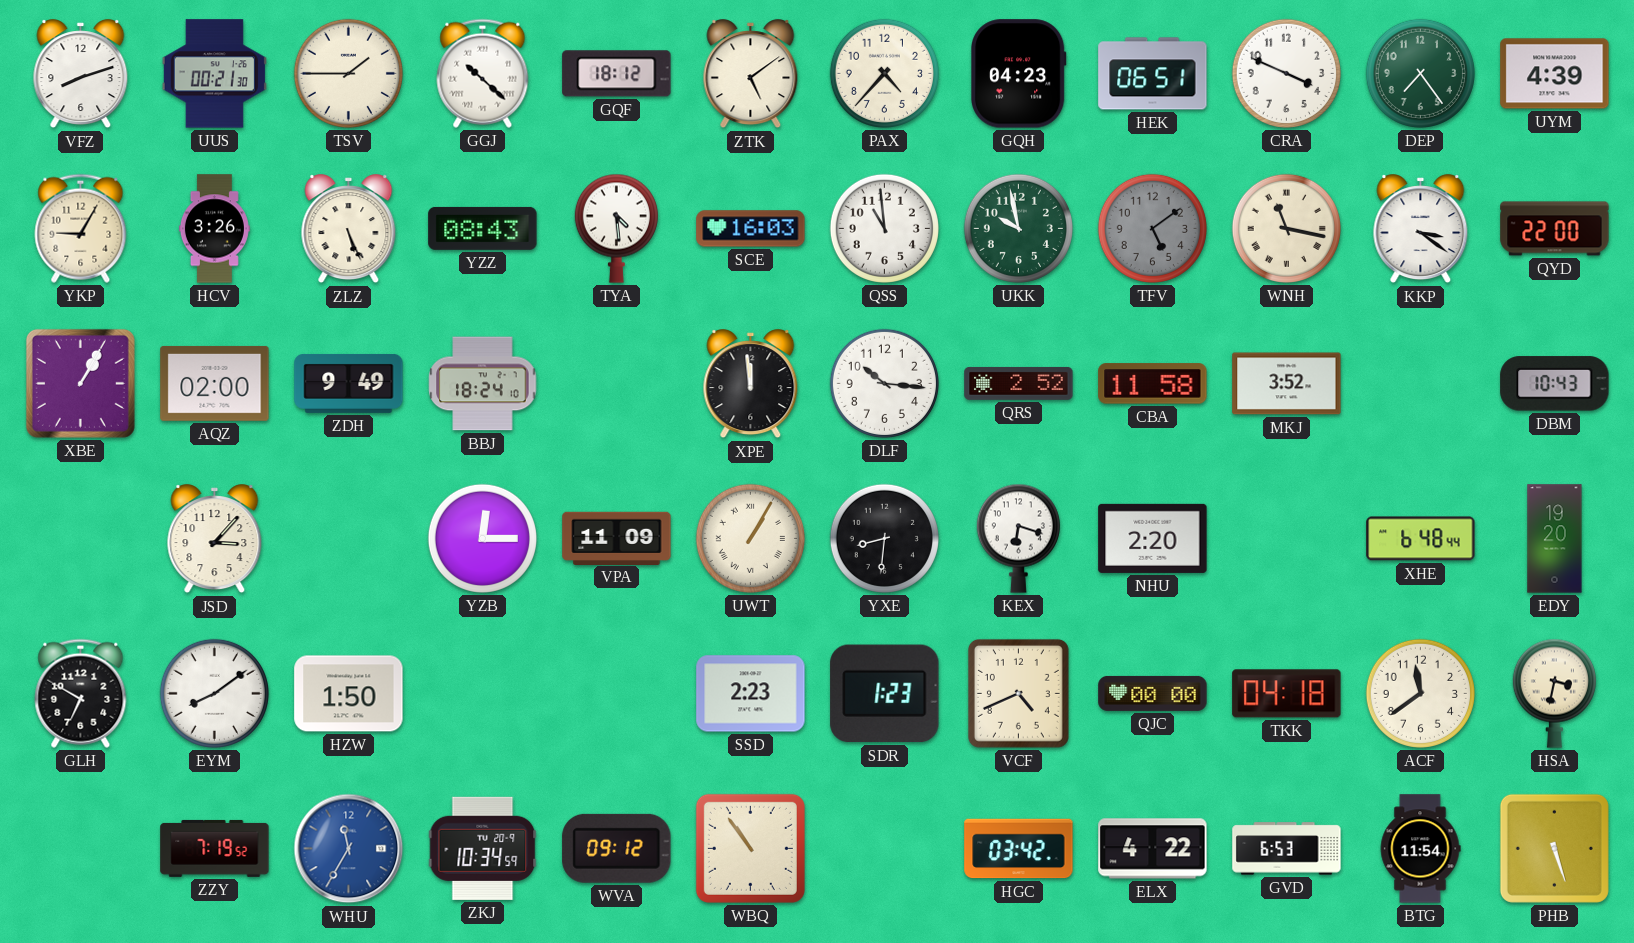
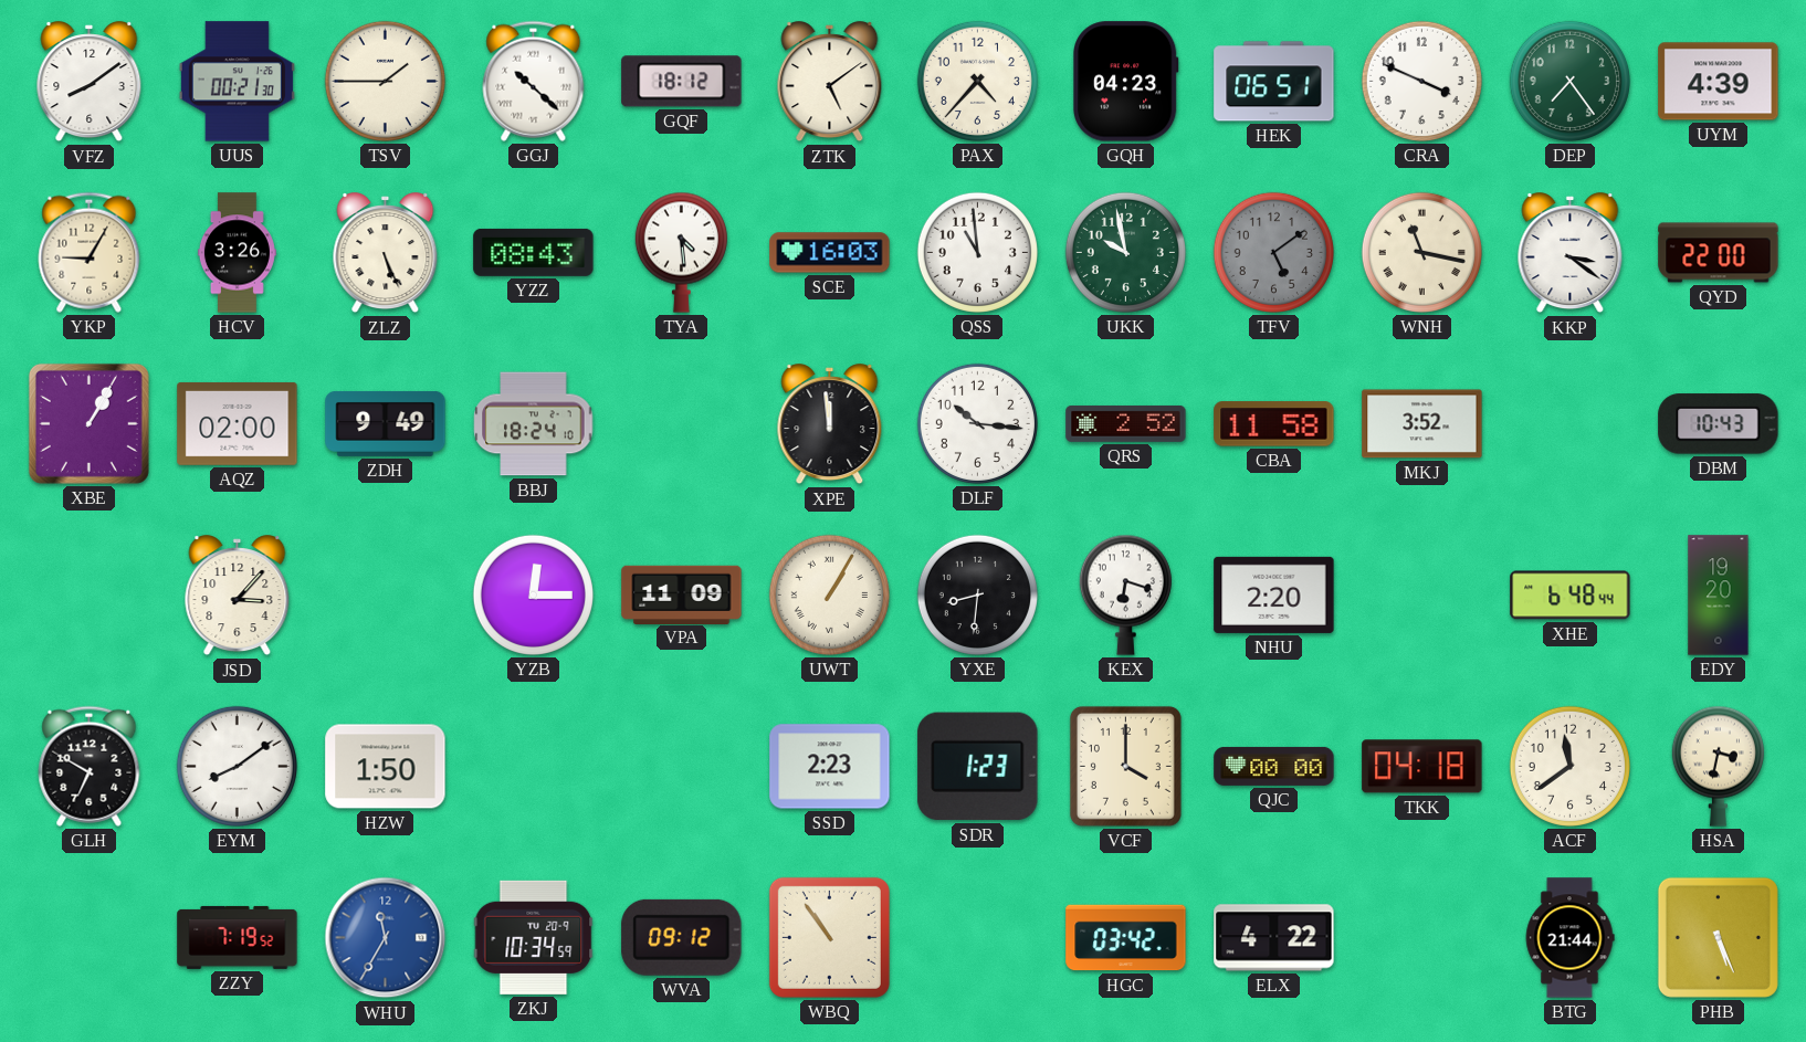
VFZ: 8:12 -> 8:09
VCF: 4:41 -> 4:00
GVD: 6:53 -> none
BTG: 11:54 -> 21:44
PHB: 5:27 -> 5:26
